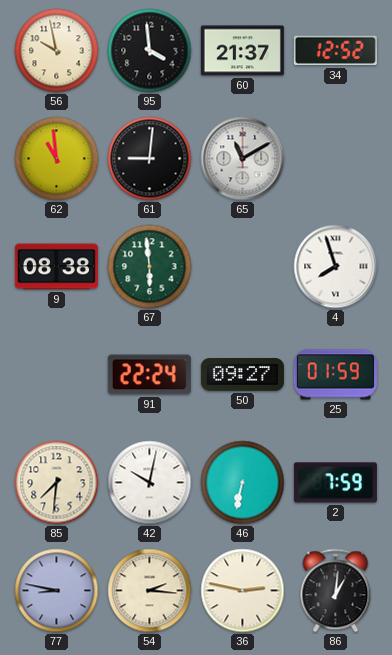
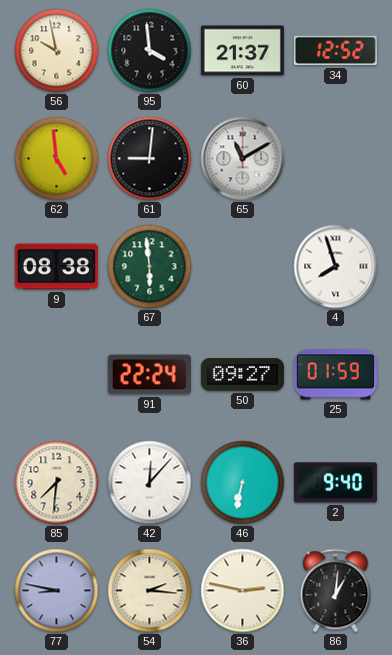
62: 10:59 -> 4:59
42: 10:02 -> 12:07
2: 7:59 -> 9:40
